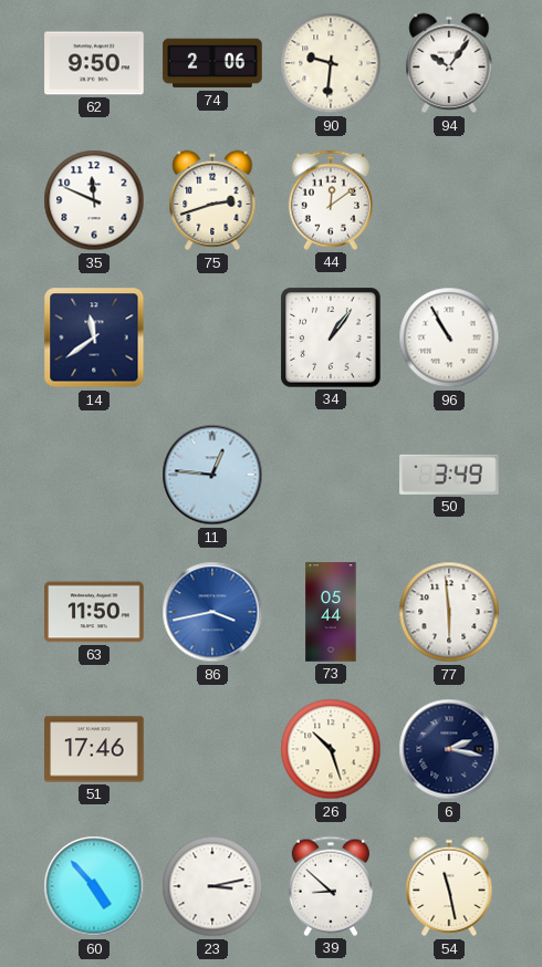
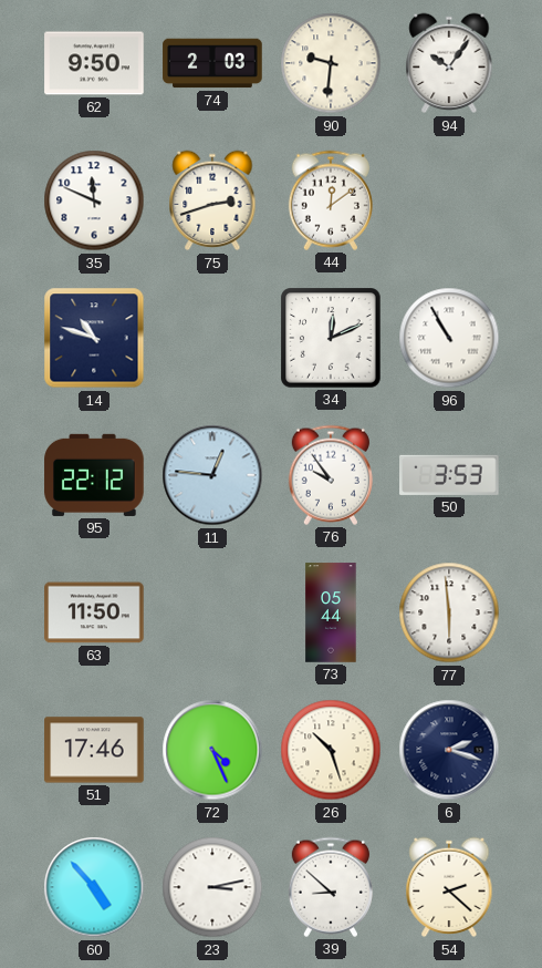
74: 2:06 -> 2:03
14: 11:39 -> 10:48
34: 1:06 -> 12:11
95: none -> 22:12
76: none -> 9:54
50: 3:49 -> 3:53
86: 3:43 -> none
72: none -> 4:26
6: 2:17 -> 2:18
54: 11:28 -> 2:22
